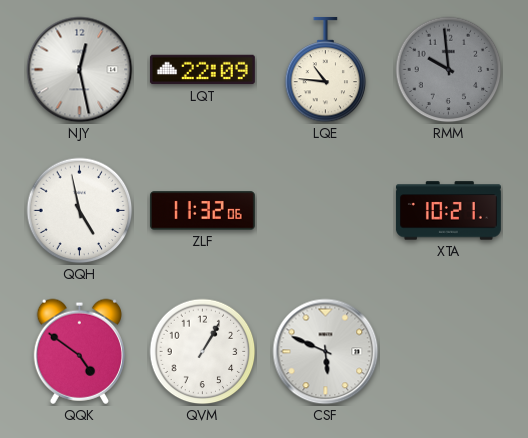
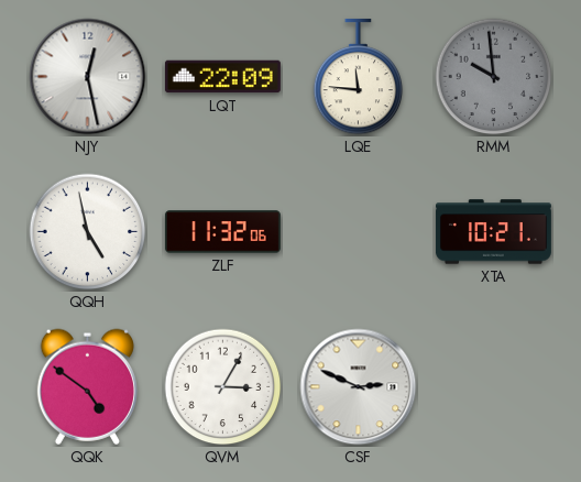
LQE: 10:46 -> 11:46
QVM: 1:05 -> 3:05
CSF: 5:49 -> 2:49
